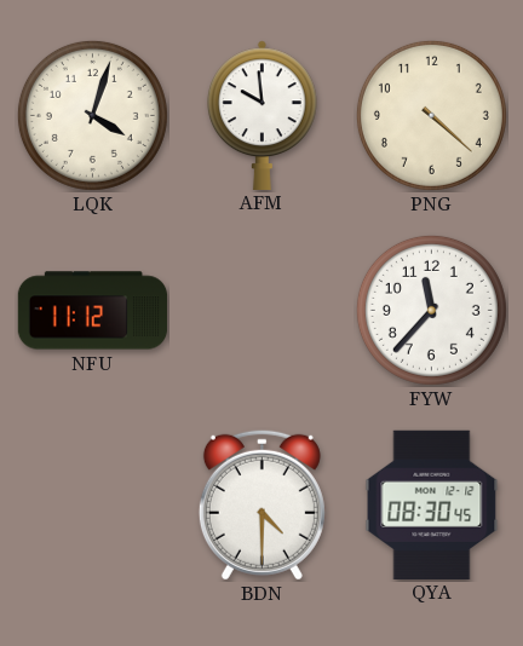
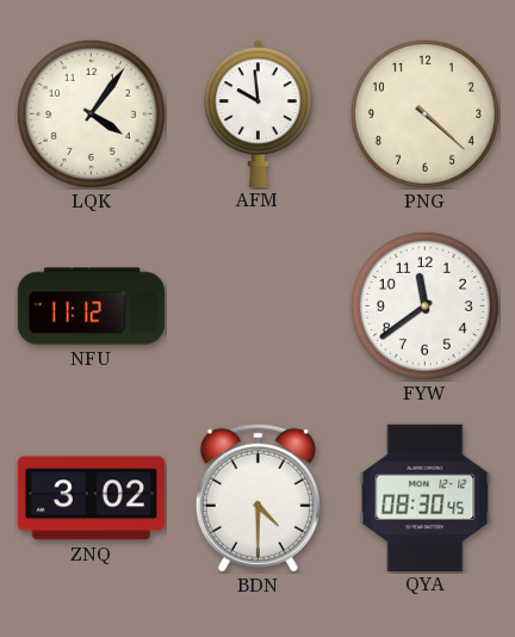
LQK: 4:03 -> 4:06
FYW: 11:37 -> 11:39
ZNQ: none -> 3:02
